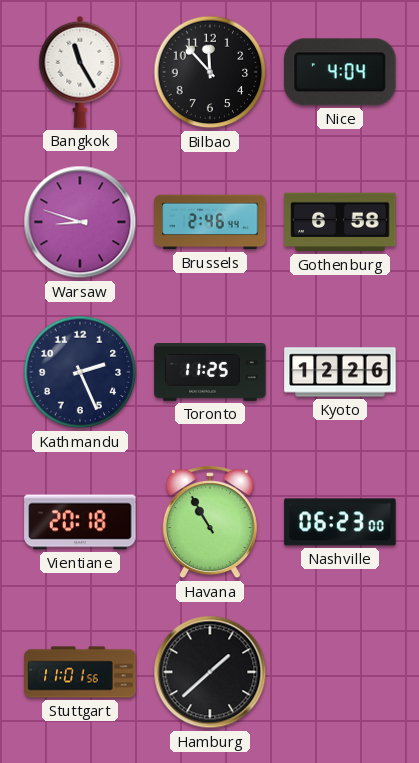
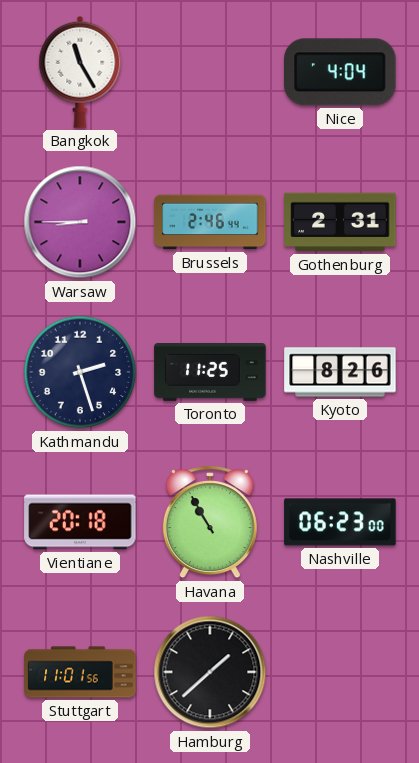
Bilbao: 11:53 -> none
Warsaw: 8:48 -> 8:45
Gothenburg: 6:58 -> 2:31
Kathmandu: 2:26 -> 2:27
Kyoto: 12:26 -> 8:26
